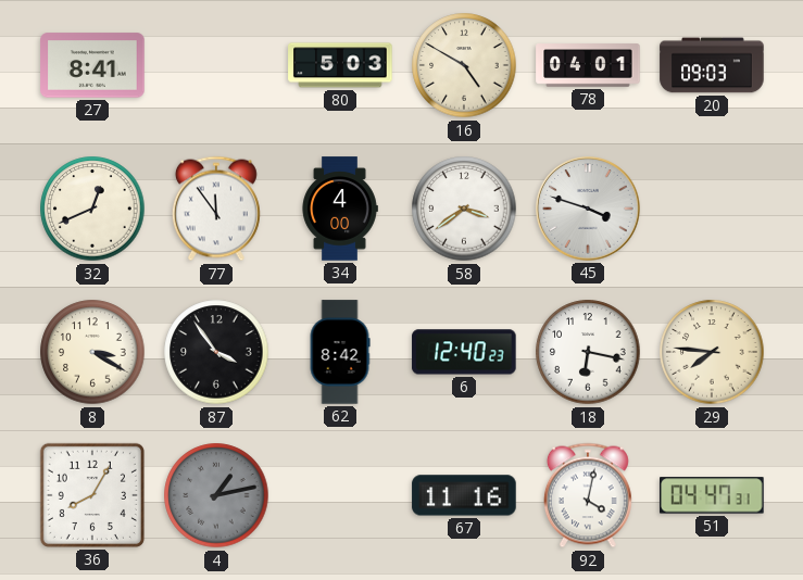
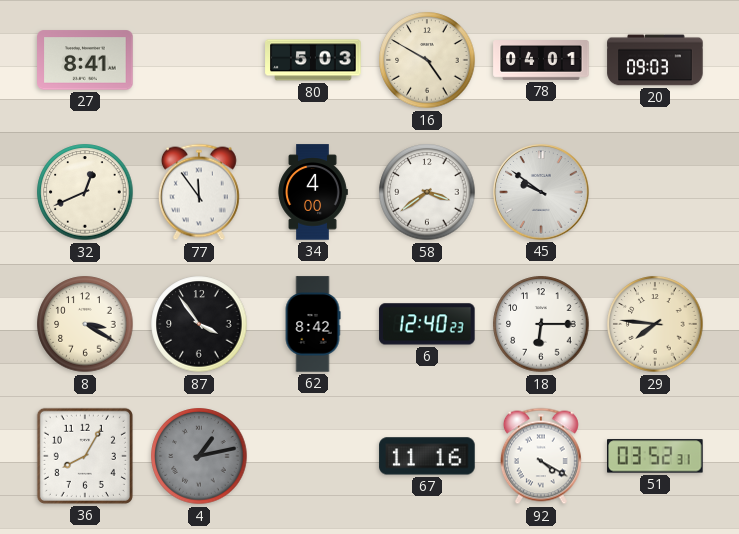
45: 3:48 -> 9:51
18: 6:17 -> 6:15
92: 4:02 -> 4:20
51: 04:47 -> 03:52
